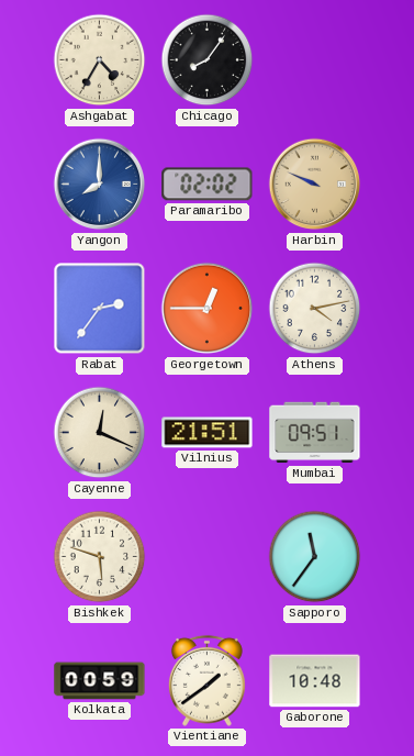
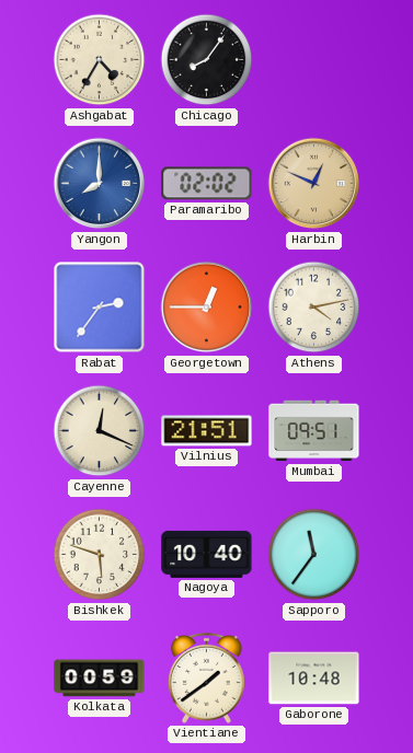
Harbin: 9:49 -> 12:49
Nagoya: none -> 10:40
